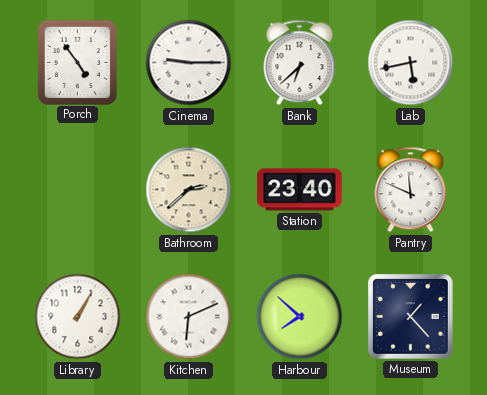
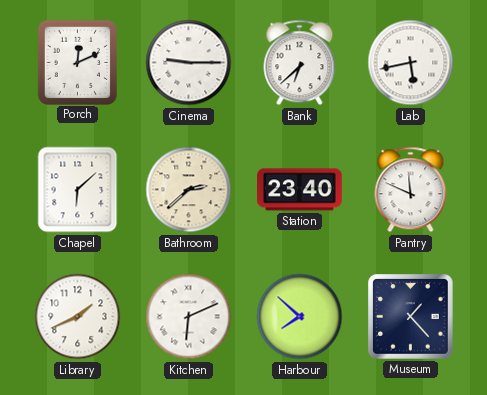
Porch: 4:54 -> 12:11
Chapel: none -> 6:08
Library: 1:05 -> 1:41
